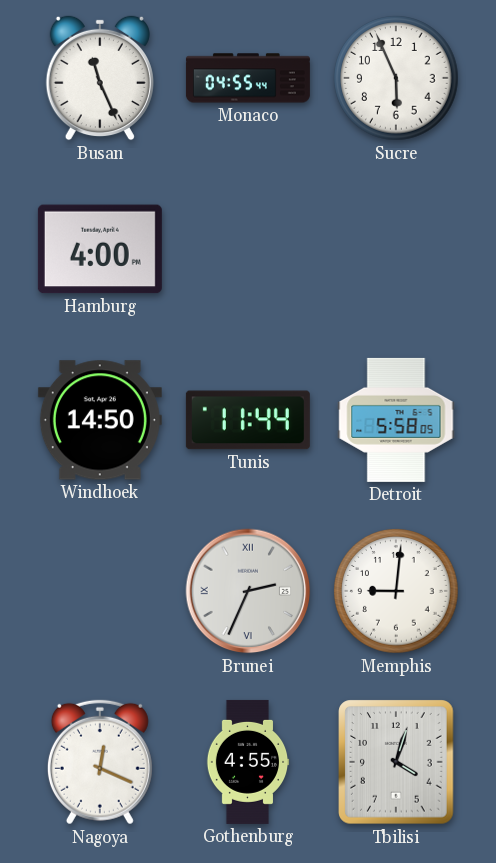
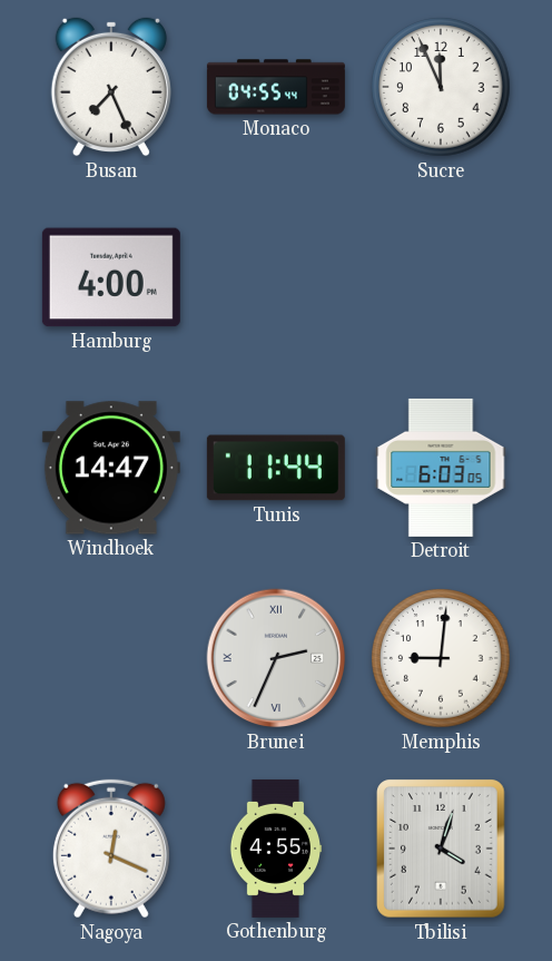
Busan: 11:26 -> 7:26
Sucre: 5:56 -> 11:56
Windhoek: 14:50 -> 14:47
Detroit: 5:58 -> 6:03
